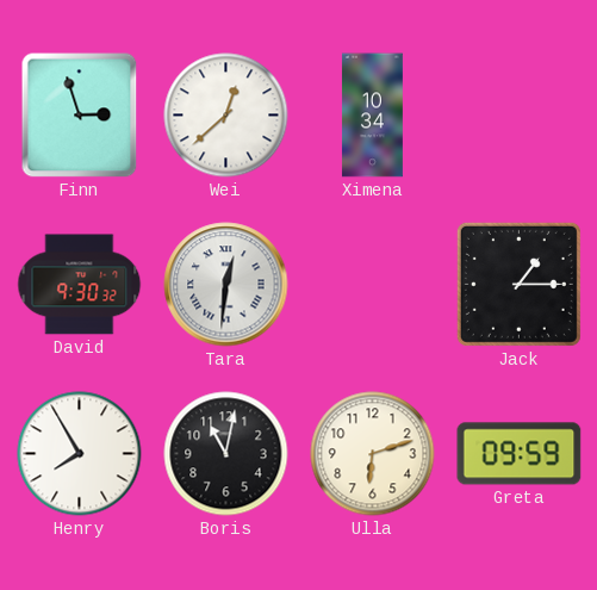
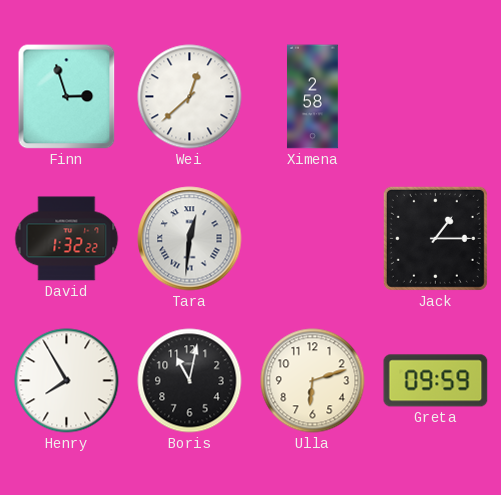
Ximena: 10:34 -> 2:58
David: 9:30 -> 1:32
